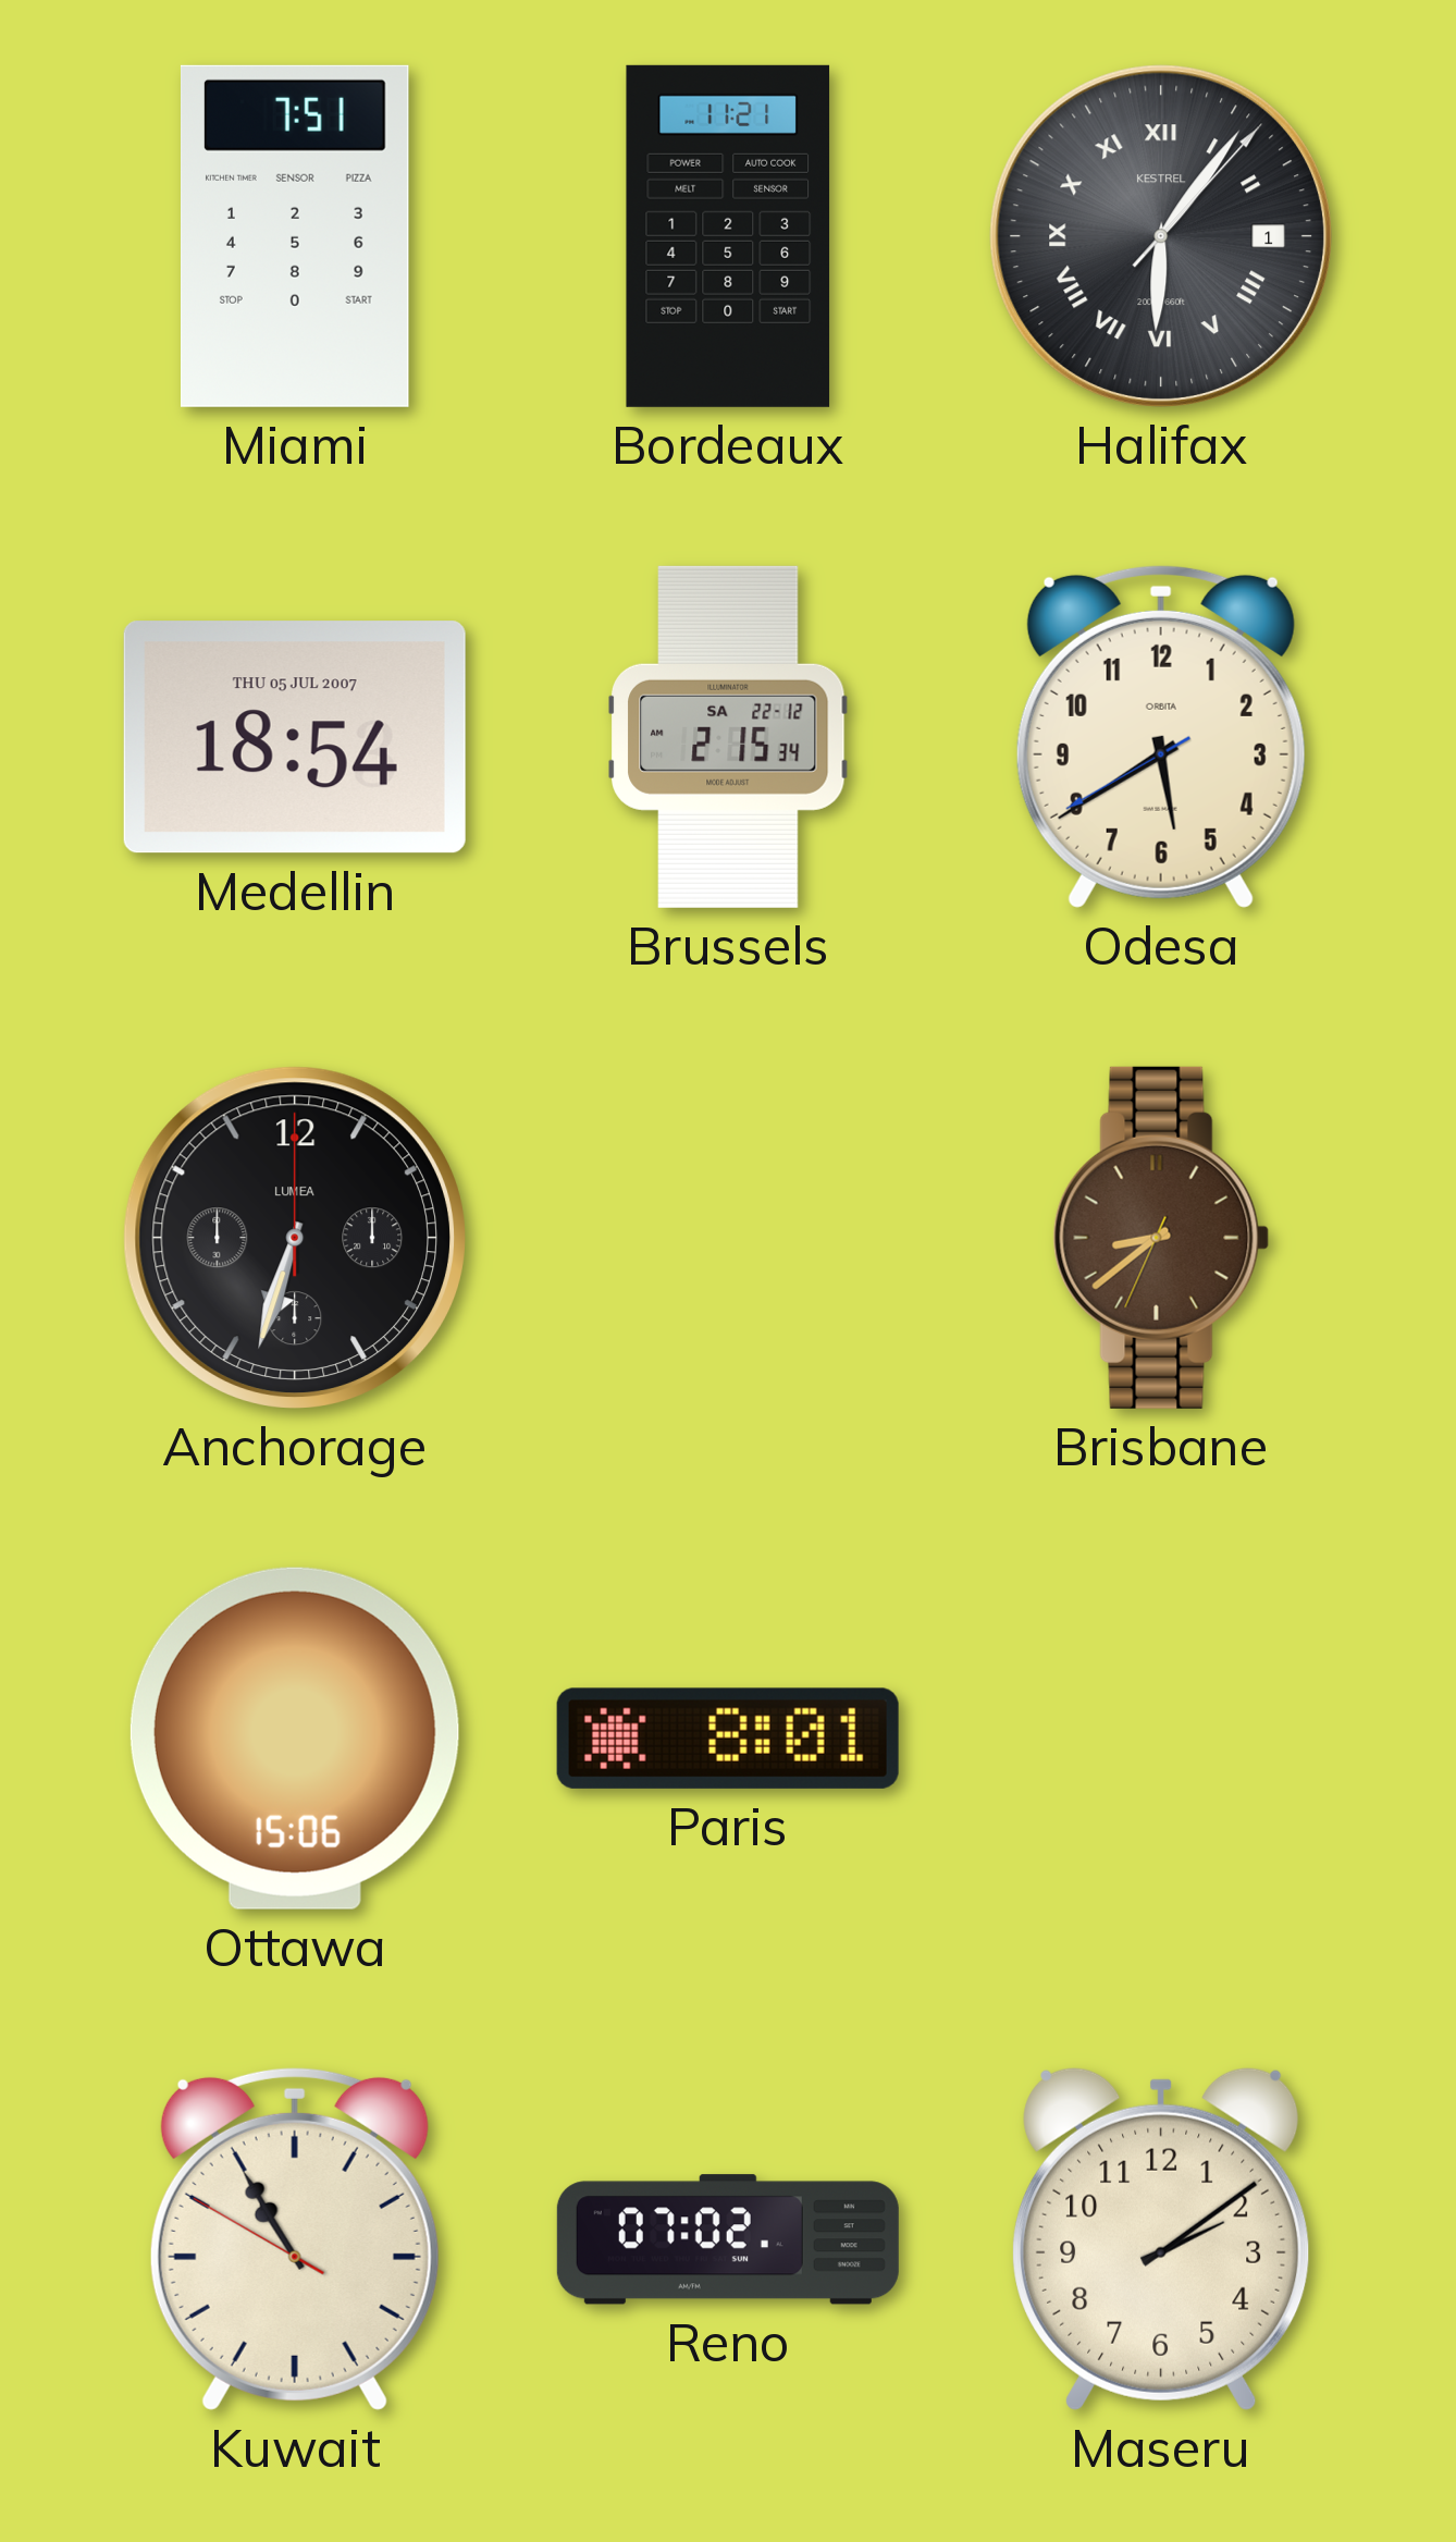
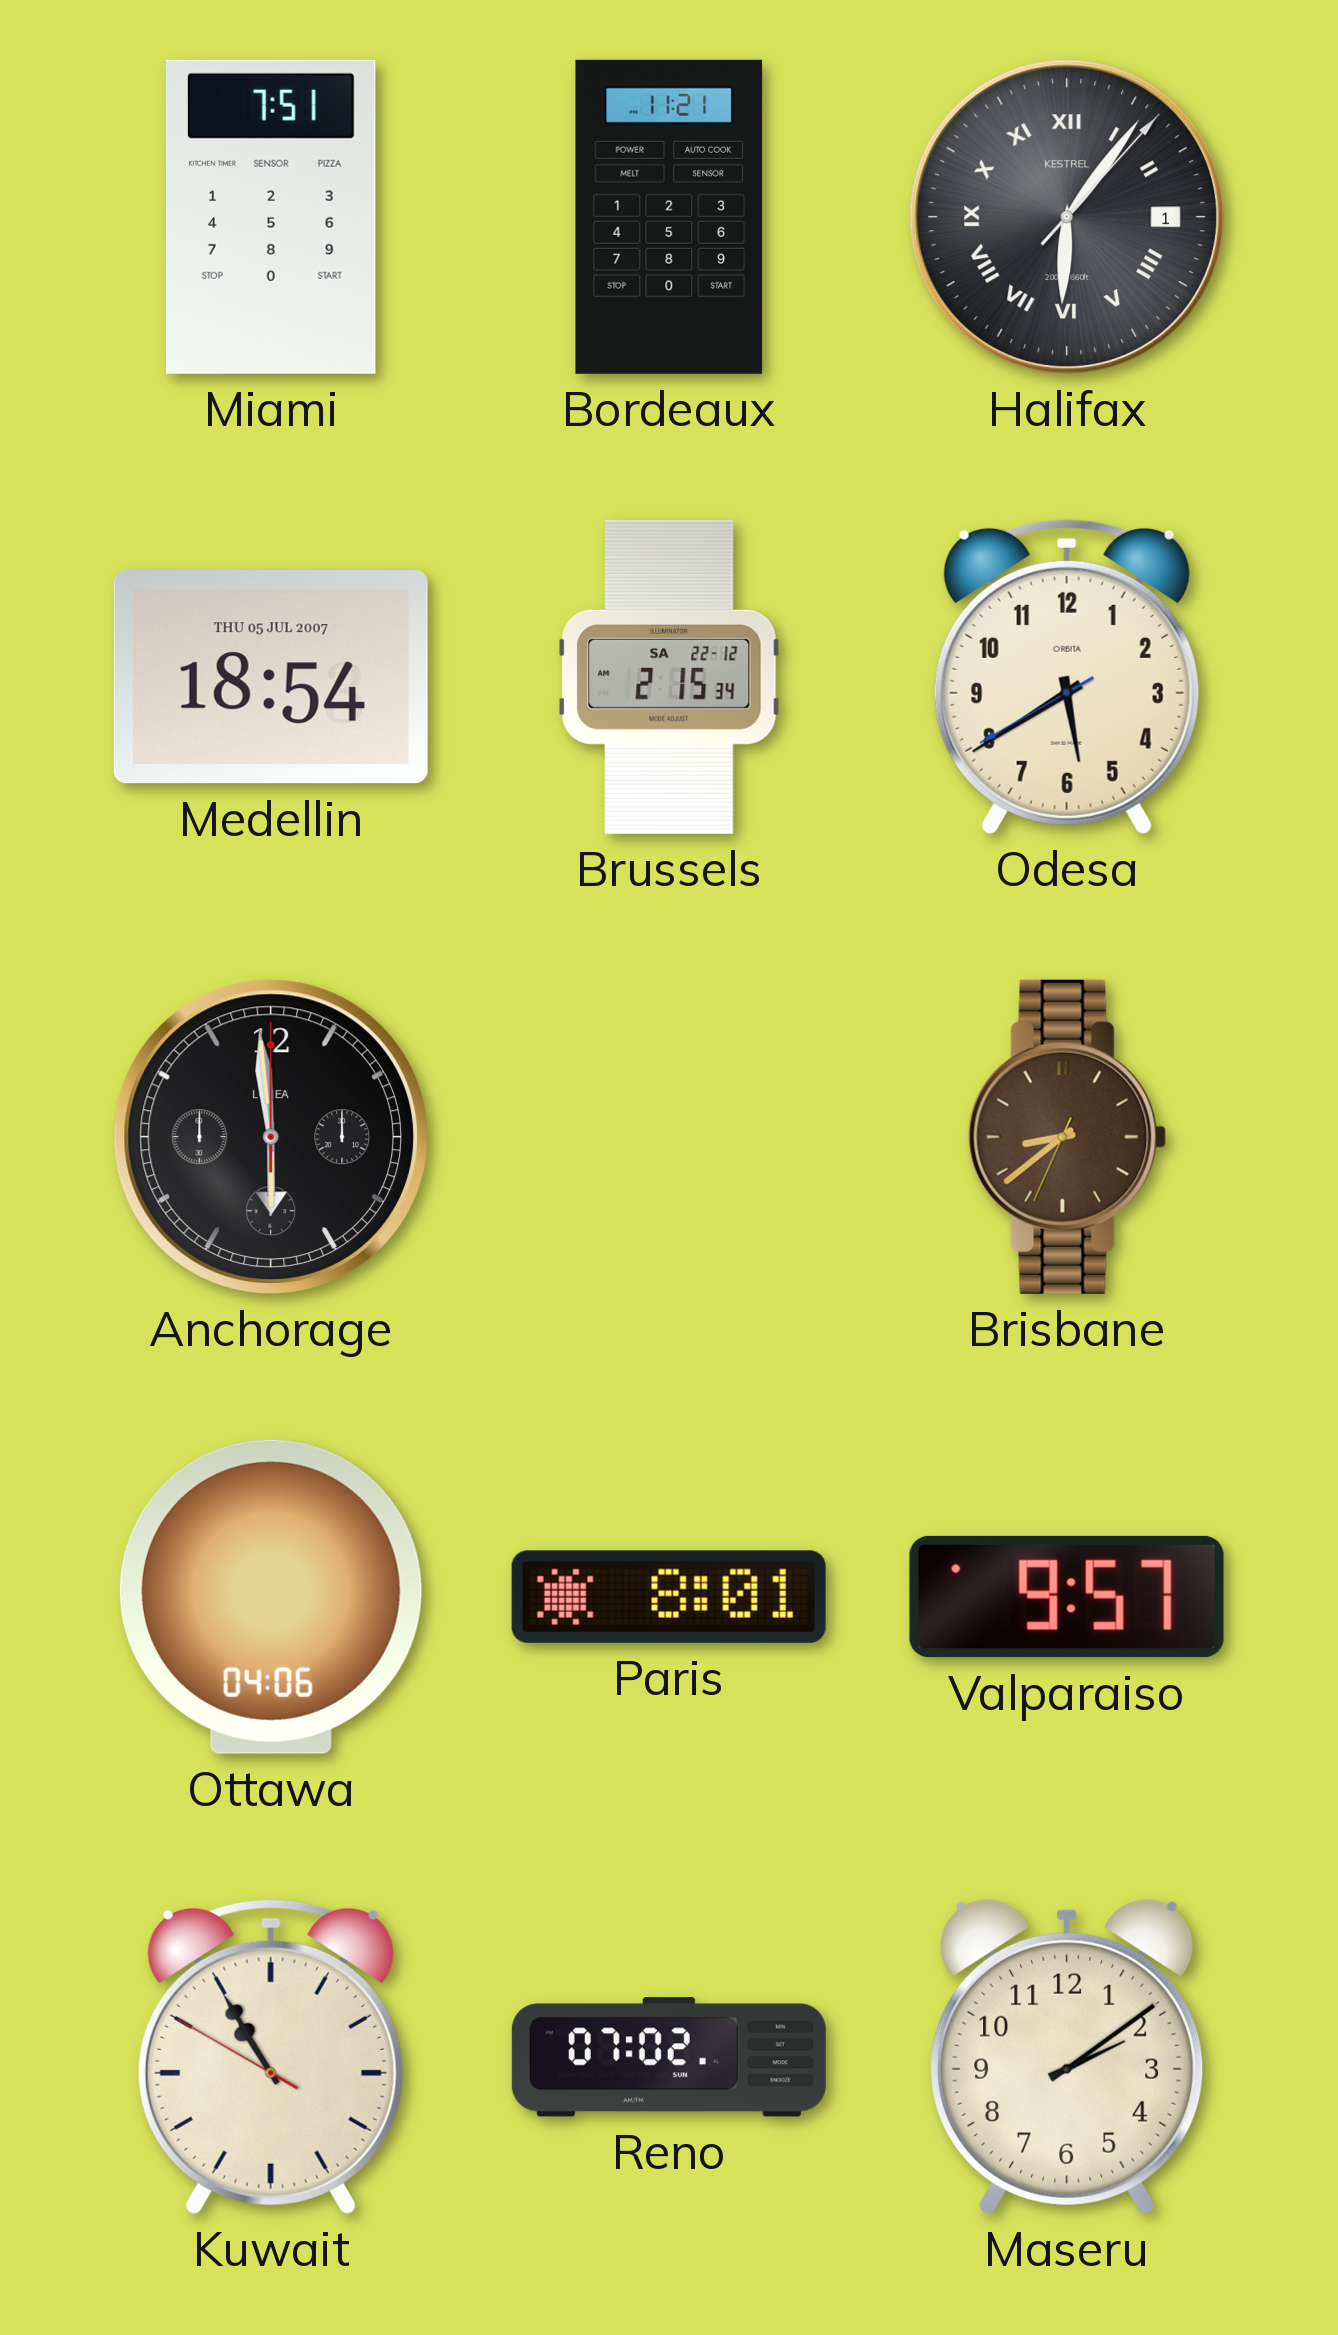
Anchorage: 6:33 -> 5:59
Ottawa: 15:06 -> 04:06
Valparaiso: none -> 9:57
